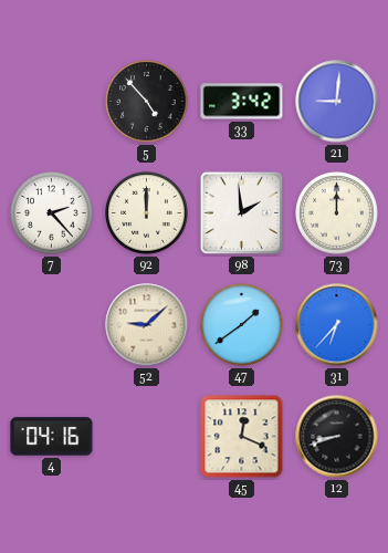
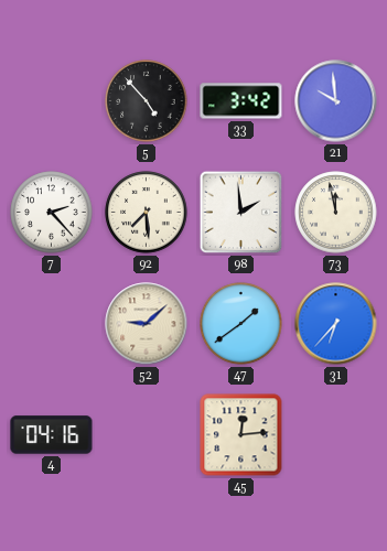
21: 9:01 -> 9:59
92: 12:00 -> 7:29
73: 12:00 -> 11:58
45: 12:19 -> 12:14
12: 8:42 -> none
